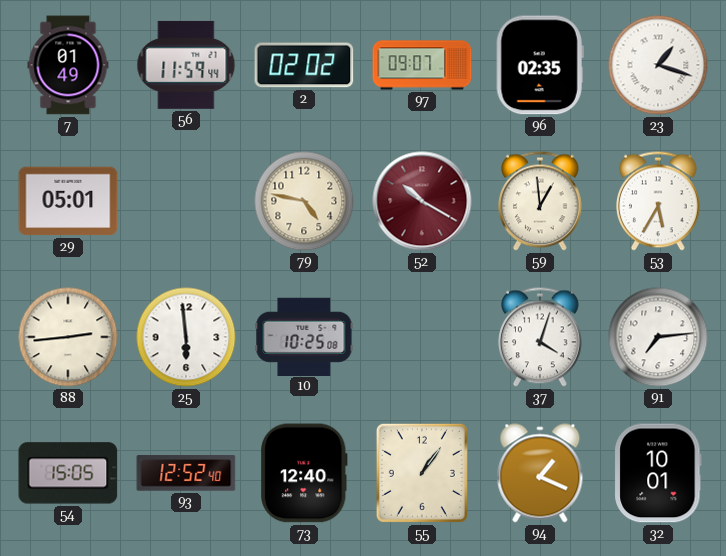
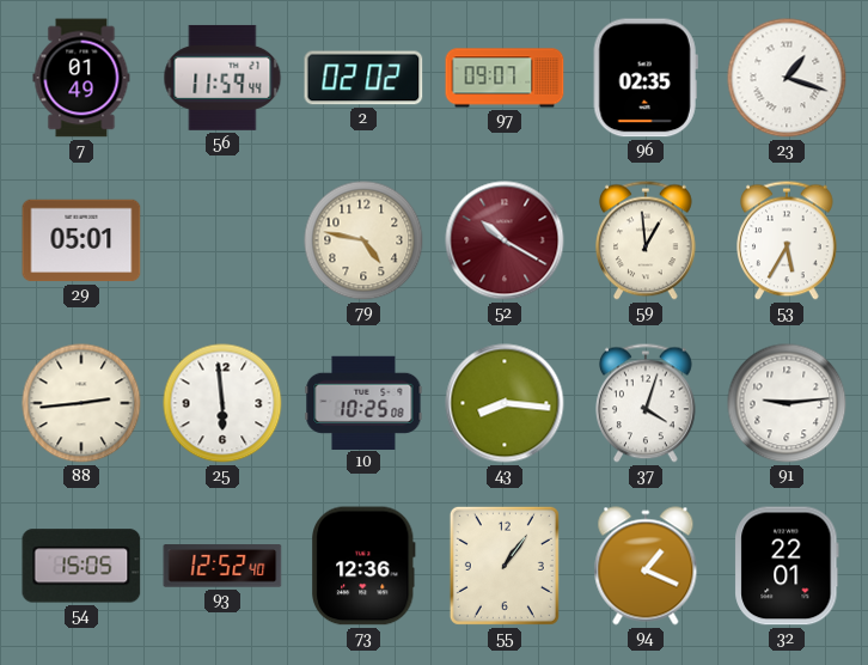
43: none -> 8:16
91: 7:14 -> 9:14
73: 12:40 -> 12:36
32: 10:01 -> 22:01
